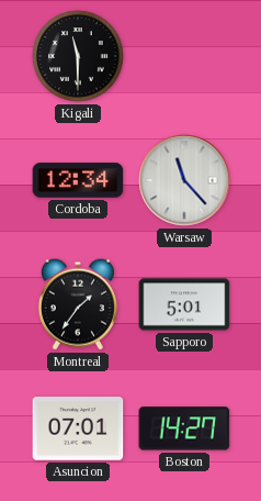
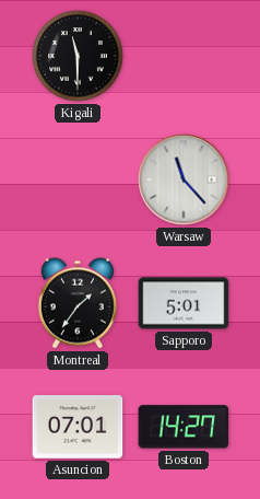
Cordoba: 12:34 -> none
